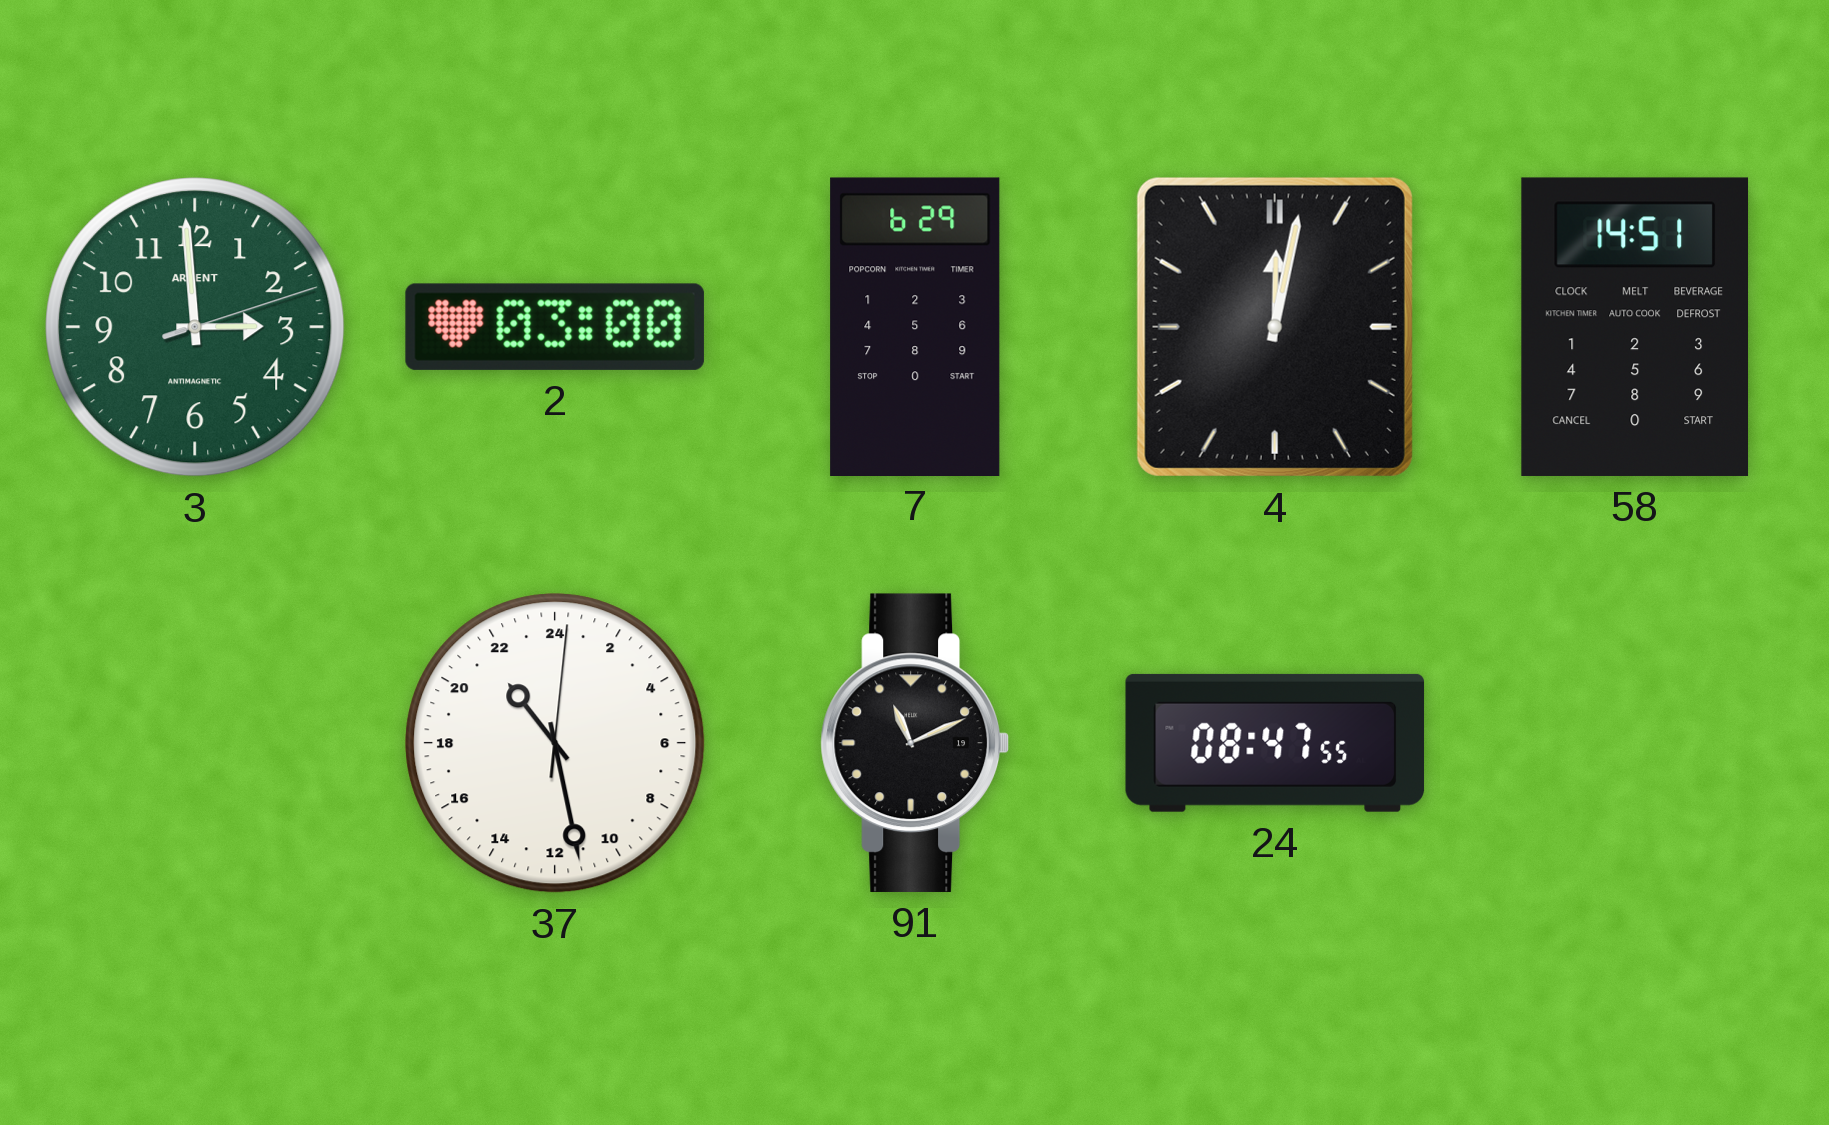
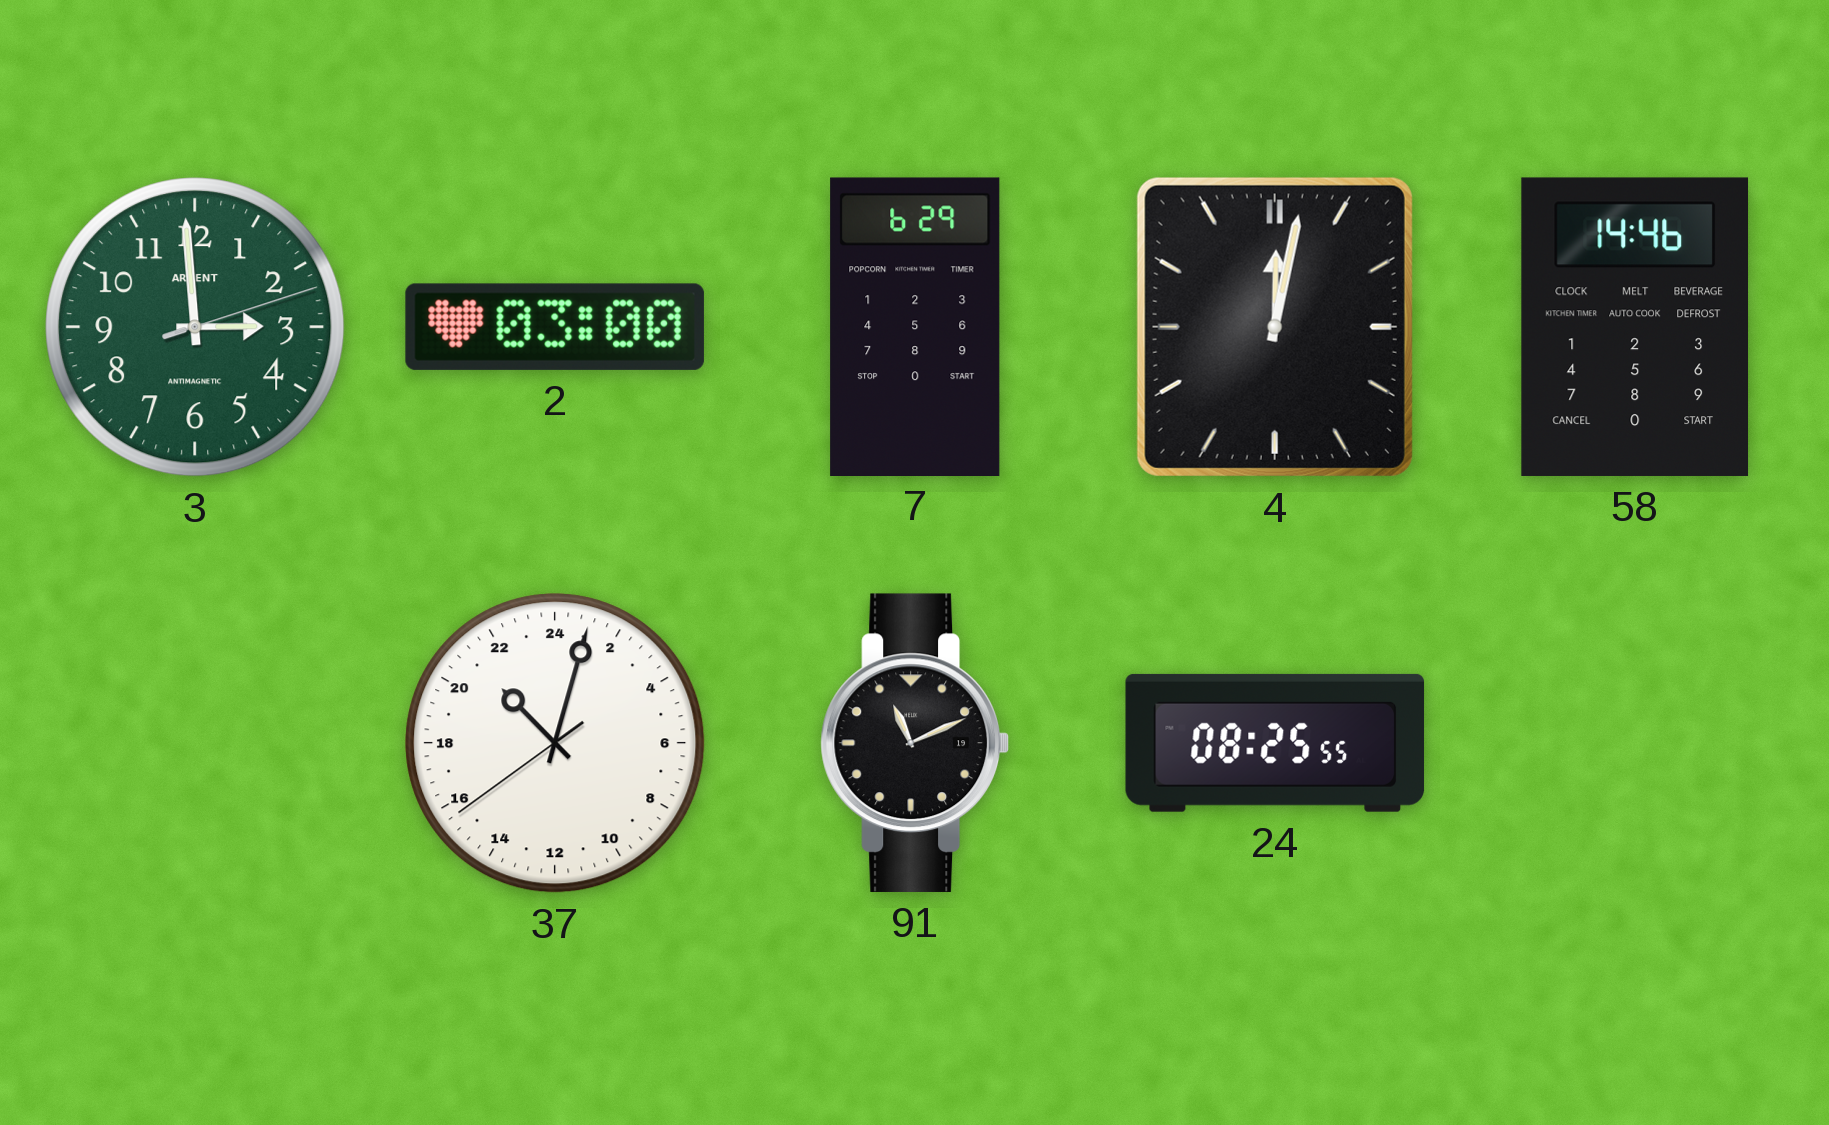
58: 14:51 -> 14:46
37: 21:28 -> 21:02
24: 08:47 -> 08:25
